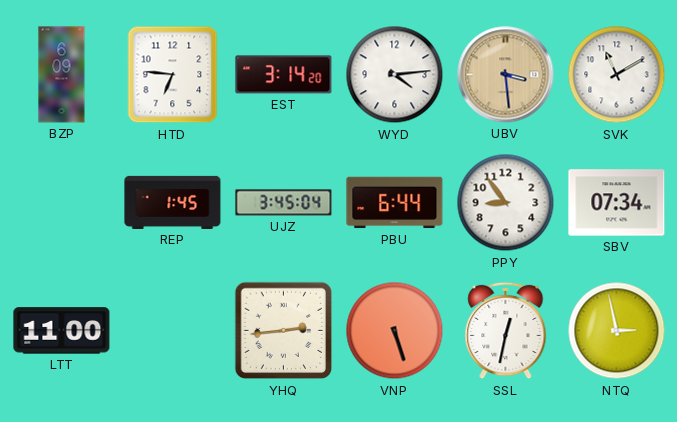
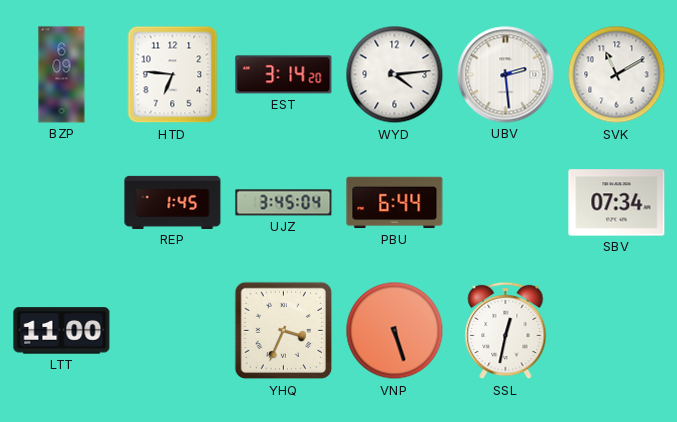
UBV: 3:29 -> 2:29
UBV dial: champagne -> white
PPY: 8:54 -> none
YHQ: 2:44 -> 3:34
NTQ: 2:58 -> none
